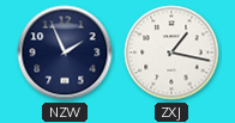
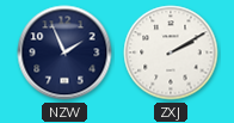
ZXJ: 1:17 -> 2:10
